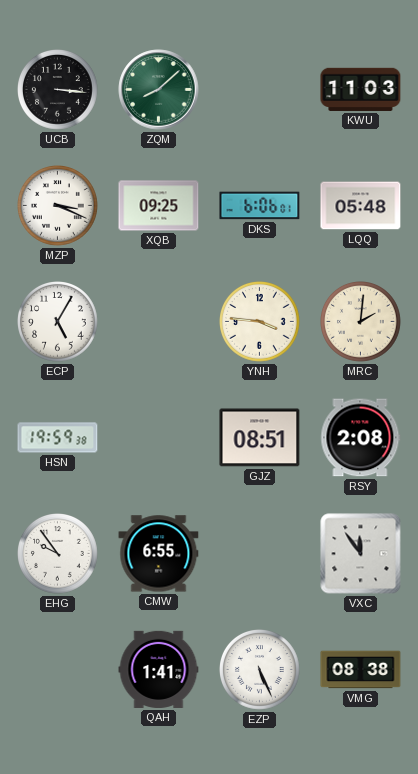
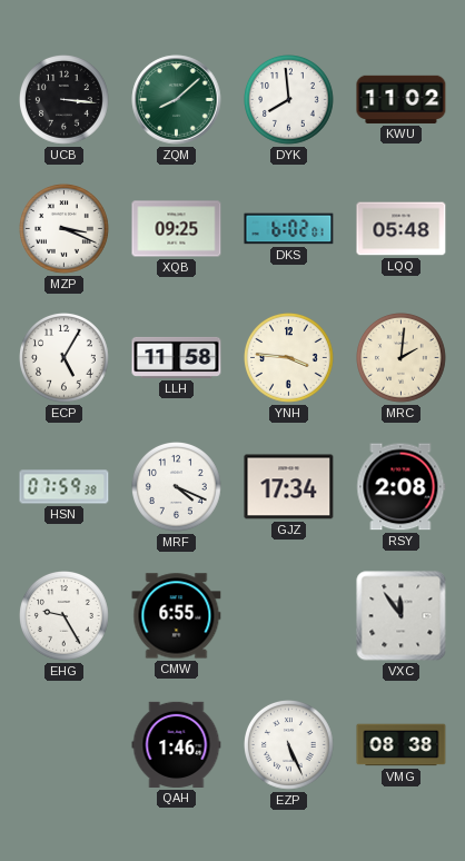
DYK: none -> 7:59
KWU: 11:03 -> 11:02
DKS: 6:06 -> 6:02
LLH: none -> 11:58
HSN: 19:59 -> 07:59
MRF: none -> 4:19
GJZ: 08:51 -> 17:34
EHG: 9:54 -> 9:25
QAH: 1:41 -> 1:46
